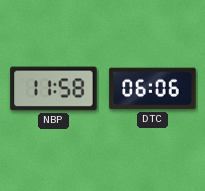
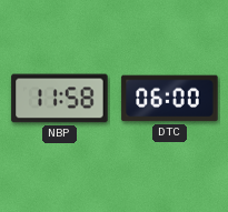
DTC: 06:06 -> 06:00
